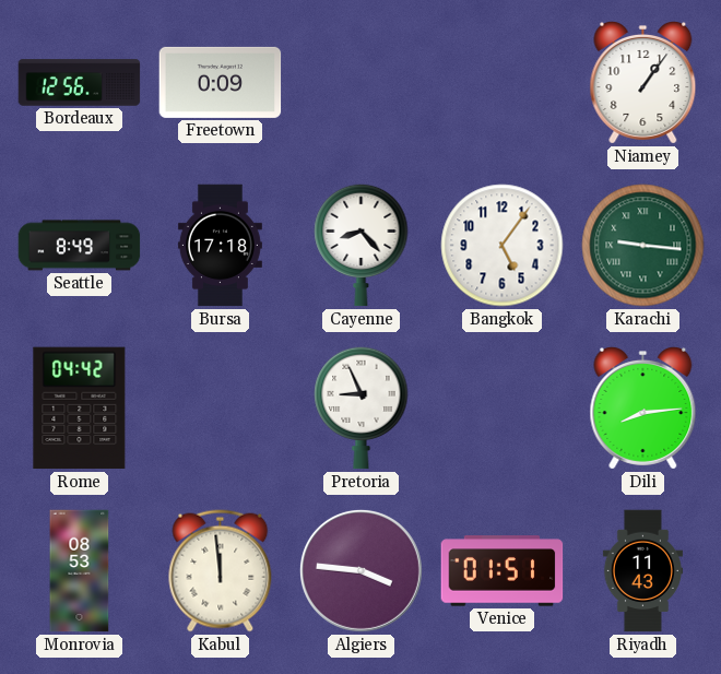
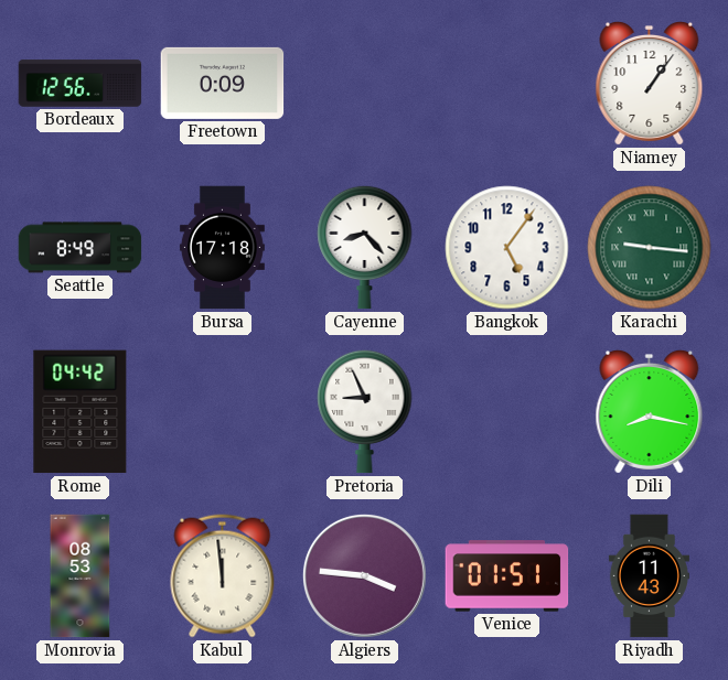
Dili: 8:14 -> 8:17
